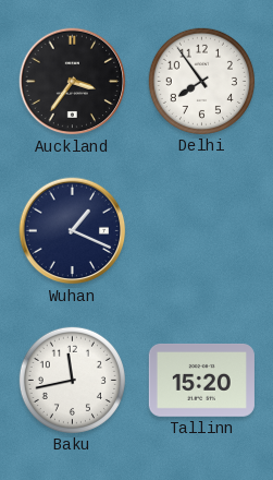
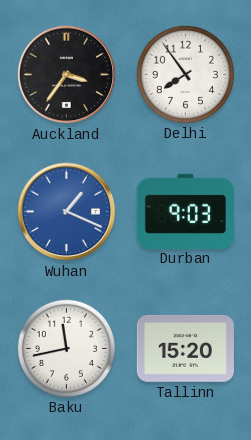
Wuhan dial: navy -> blue
Durban: none -> 9:03
